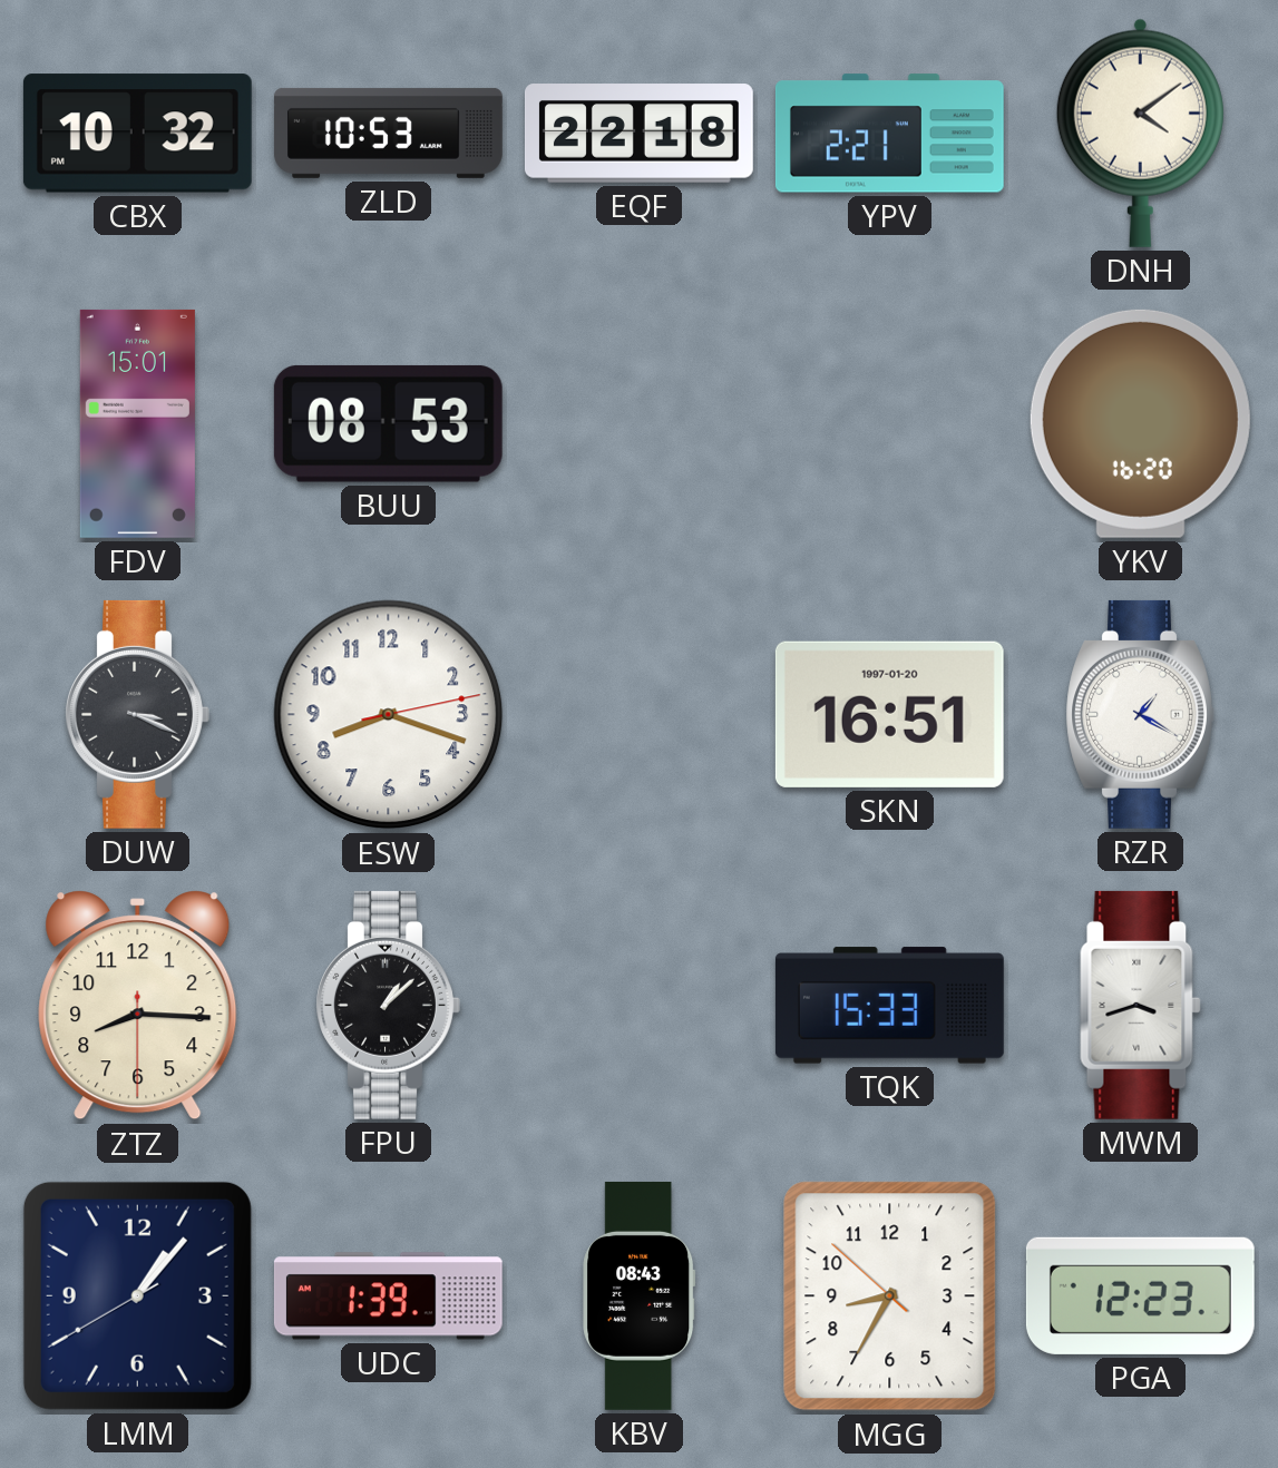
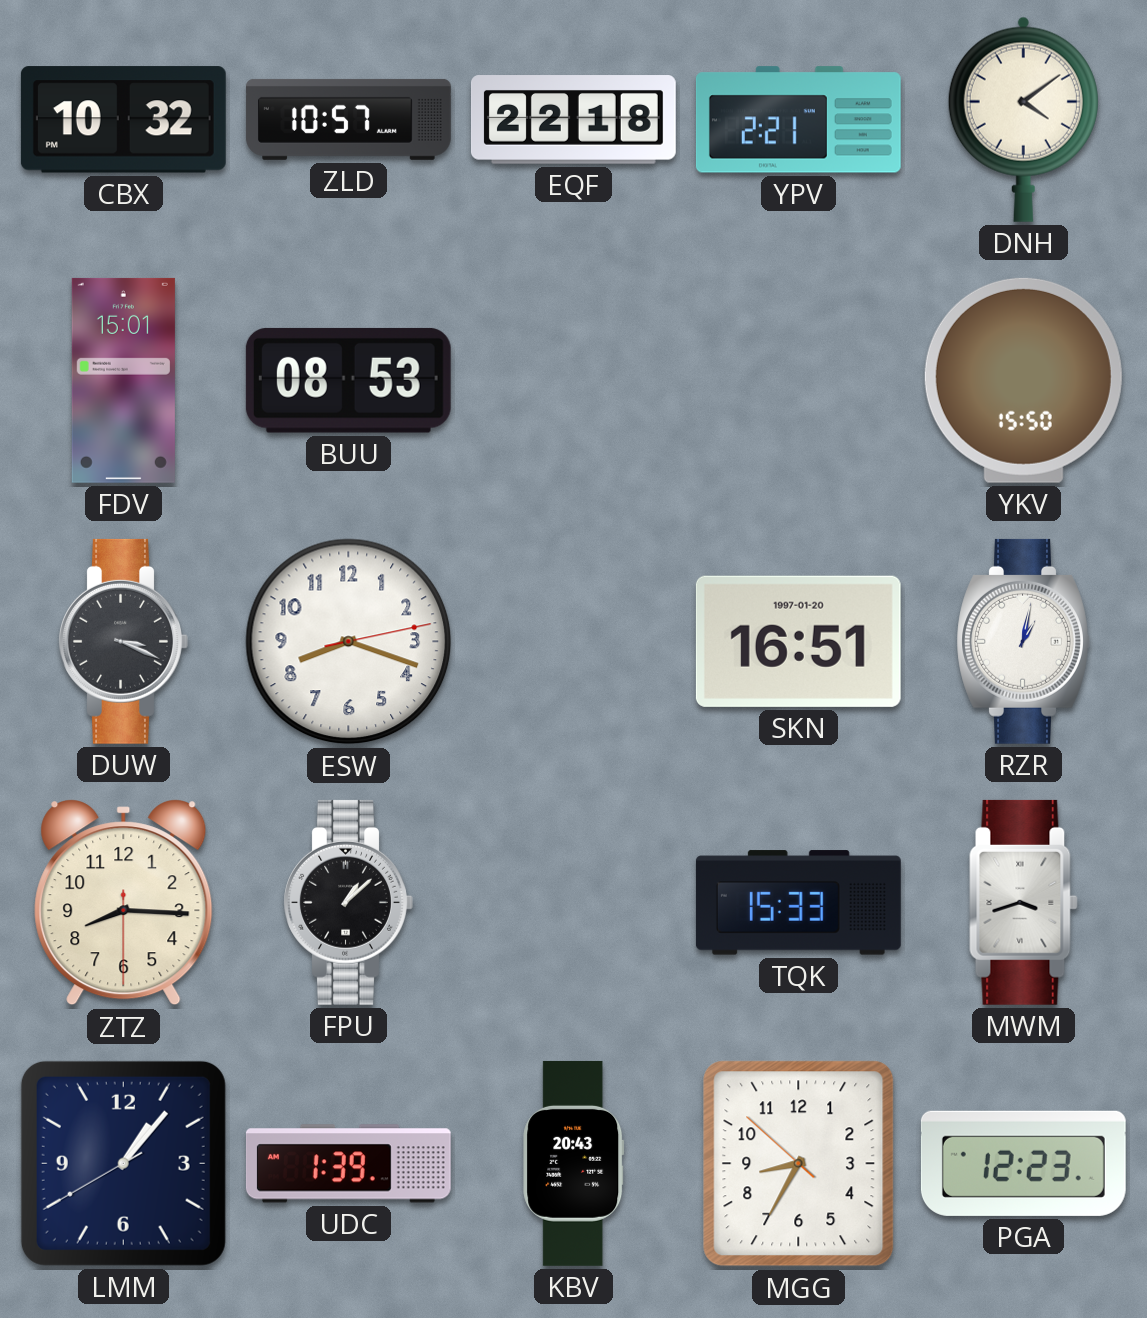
ZLD: 10:53 -> 10:57
YKV: 16:20 -> 15:50
RZR: 1:20 -> 1:02
KBV: 08:43 -> 20:43
